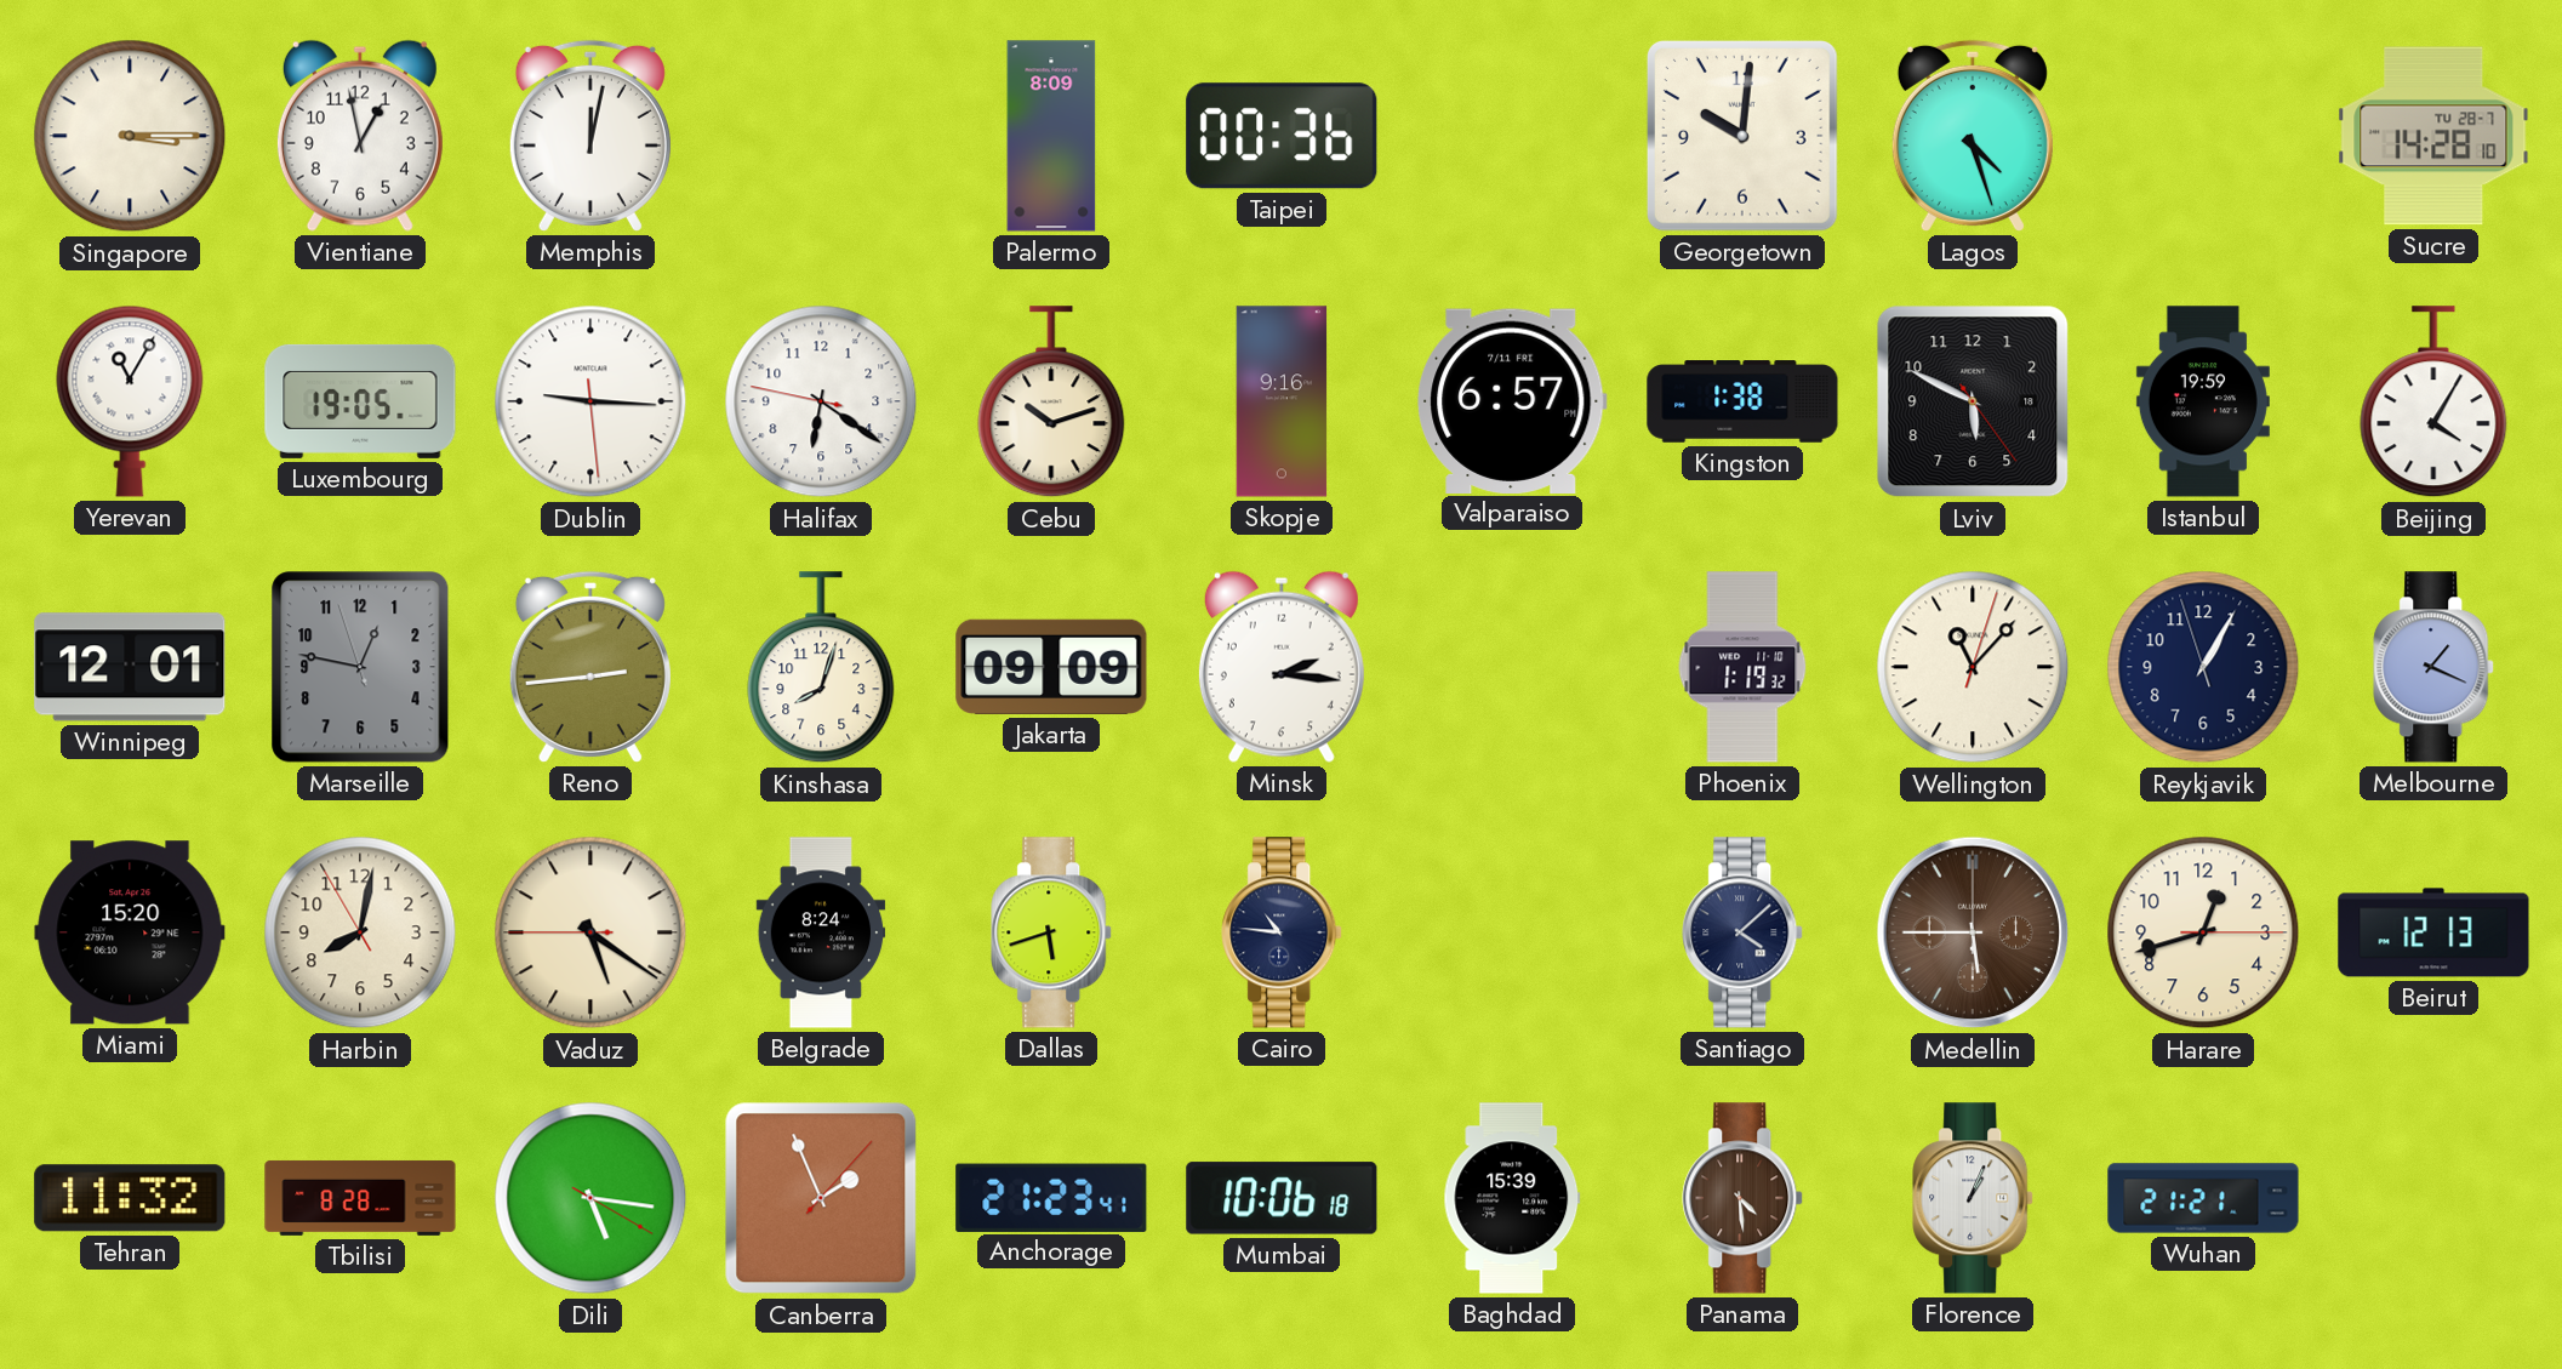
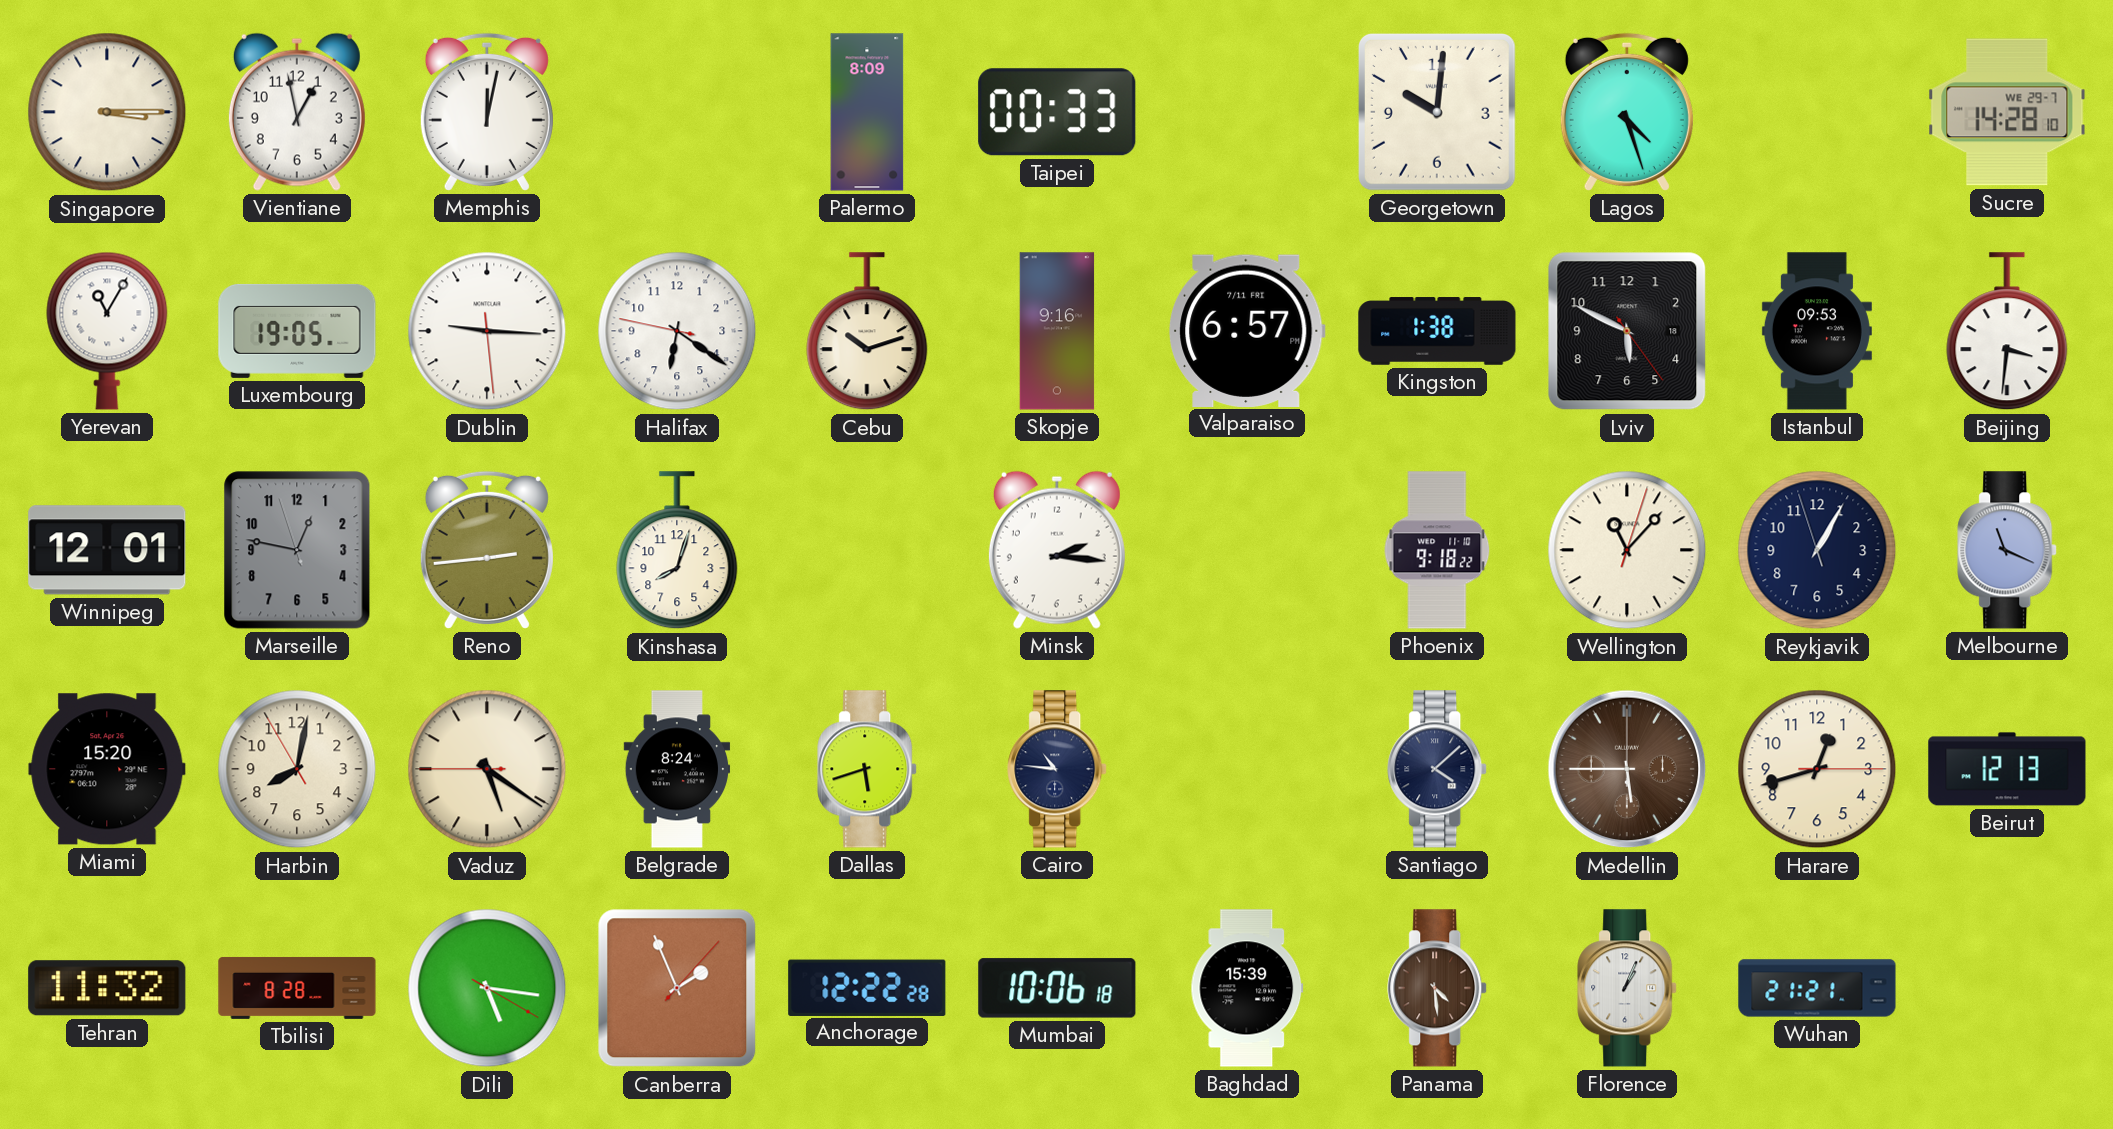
Taipei: 00:36 -> 00:33
Sucre date: TU 28-7 -> WE 29-7
Istanbul: 19:59 -> 09:53
Beijing: 4:05 -> 3:31
Jakarta: 09:09 -> none
Phoenix: 1:19 -> 9:18
Melbourne: 1:19 -> 11:19
Anchorage: 21:23 -> 12:22
